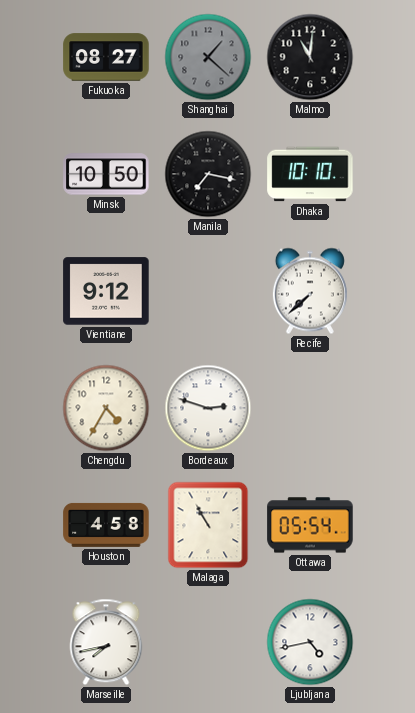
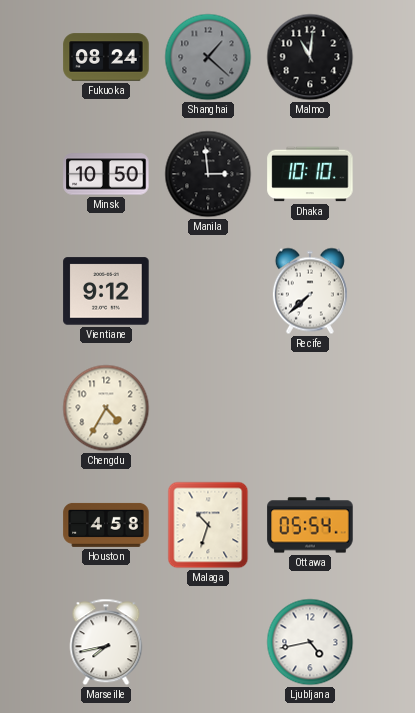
Fukuoka: 08:27 -> 08:24
Manila: 7:17 -> 2:59
Bordeaux: 2:48 -> none
Malaga: 10:55 -> 10:33
